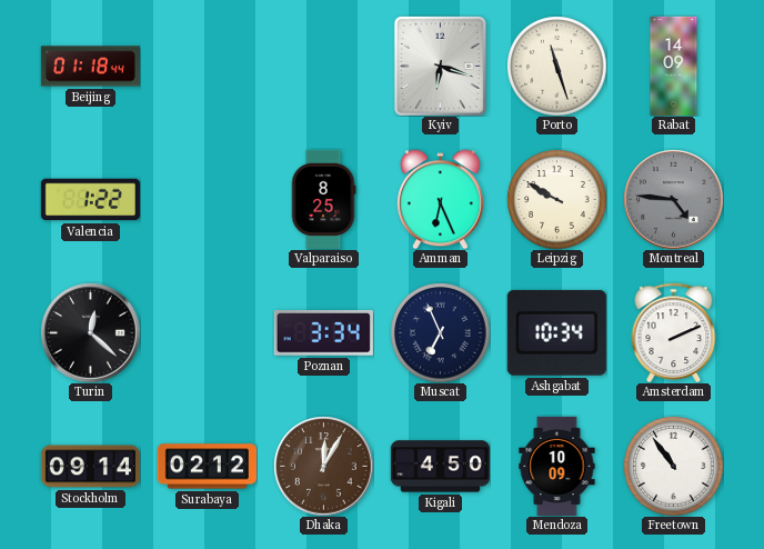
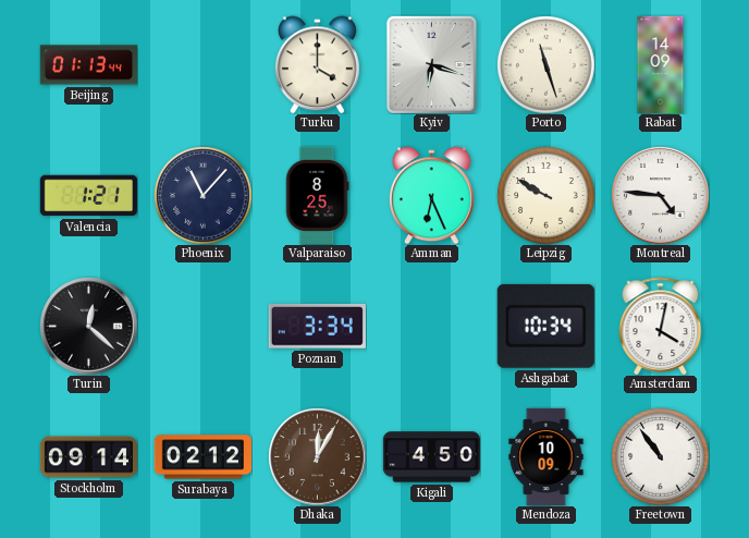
Beijing: 01:18 -> 01:13
Turku: none -> 4:00
Valencia: 1:22 -> 1:21
Phoenix: none -> 11:07
Montreal dial: grey -> white
Muscat: 6:56 -> none
Amsterdam: 2:11 -> 4:02
